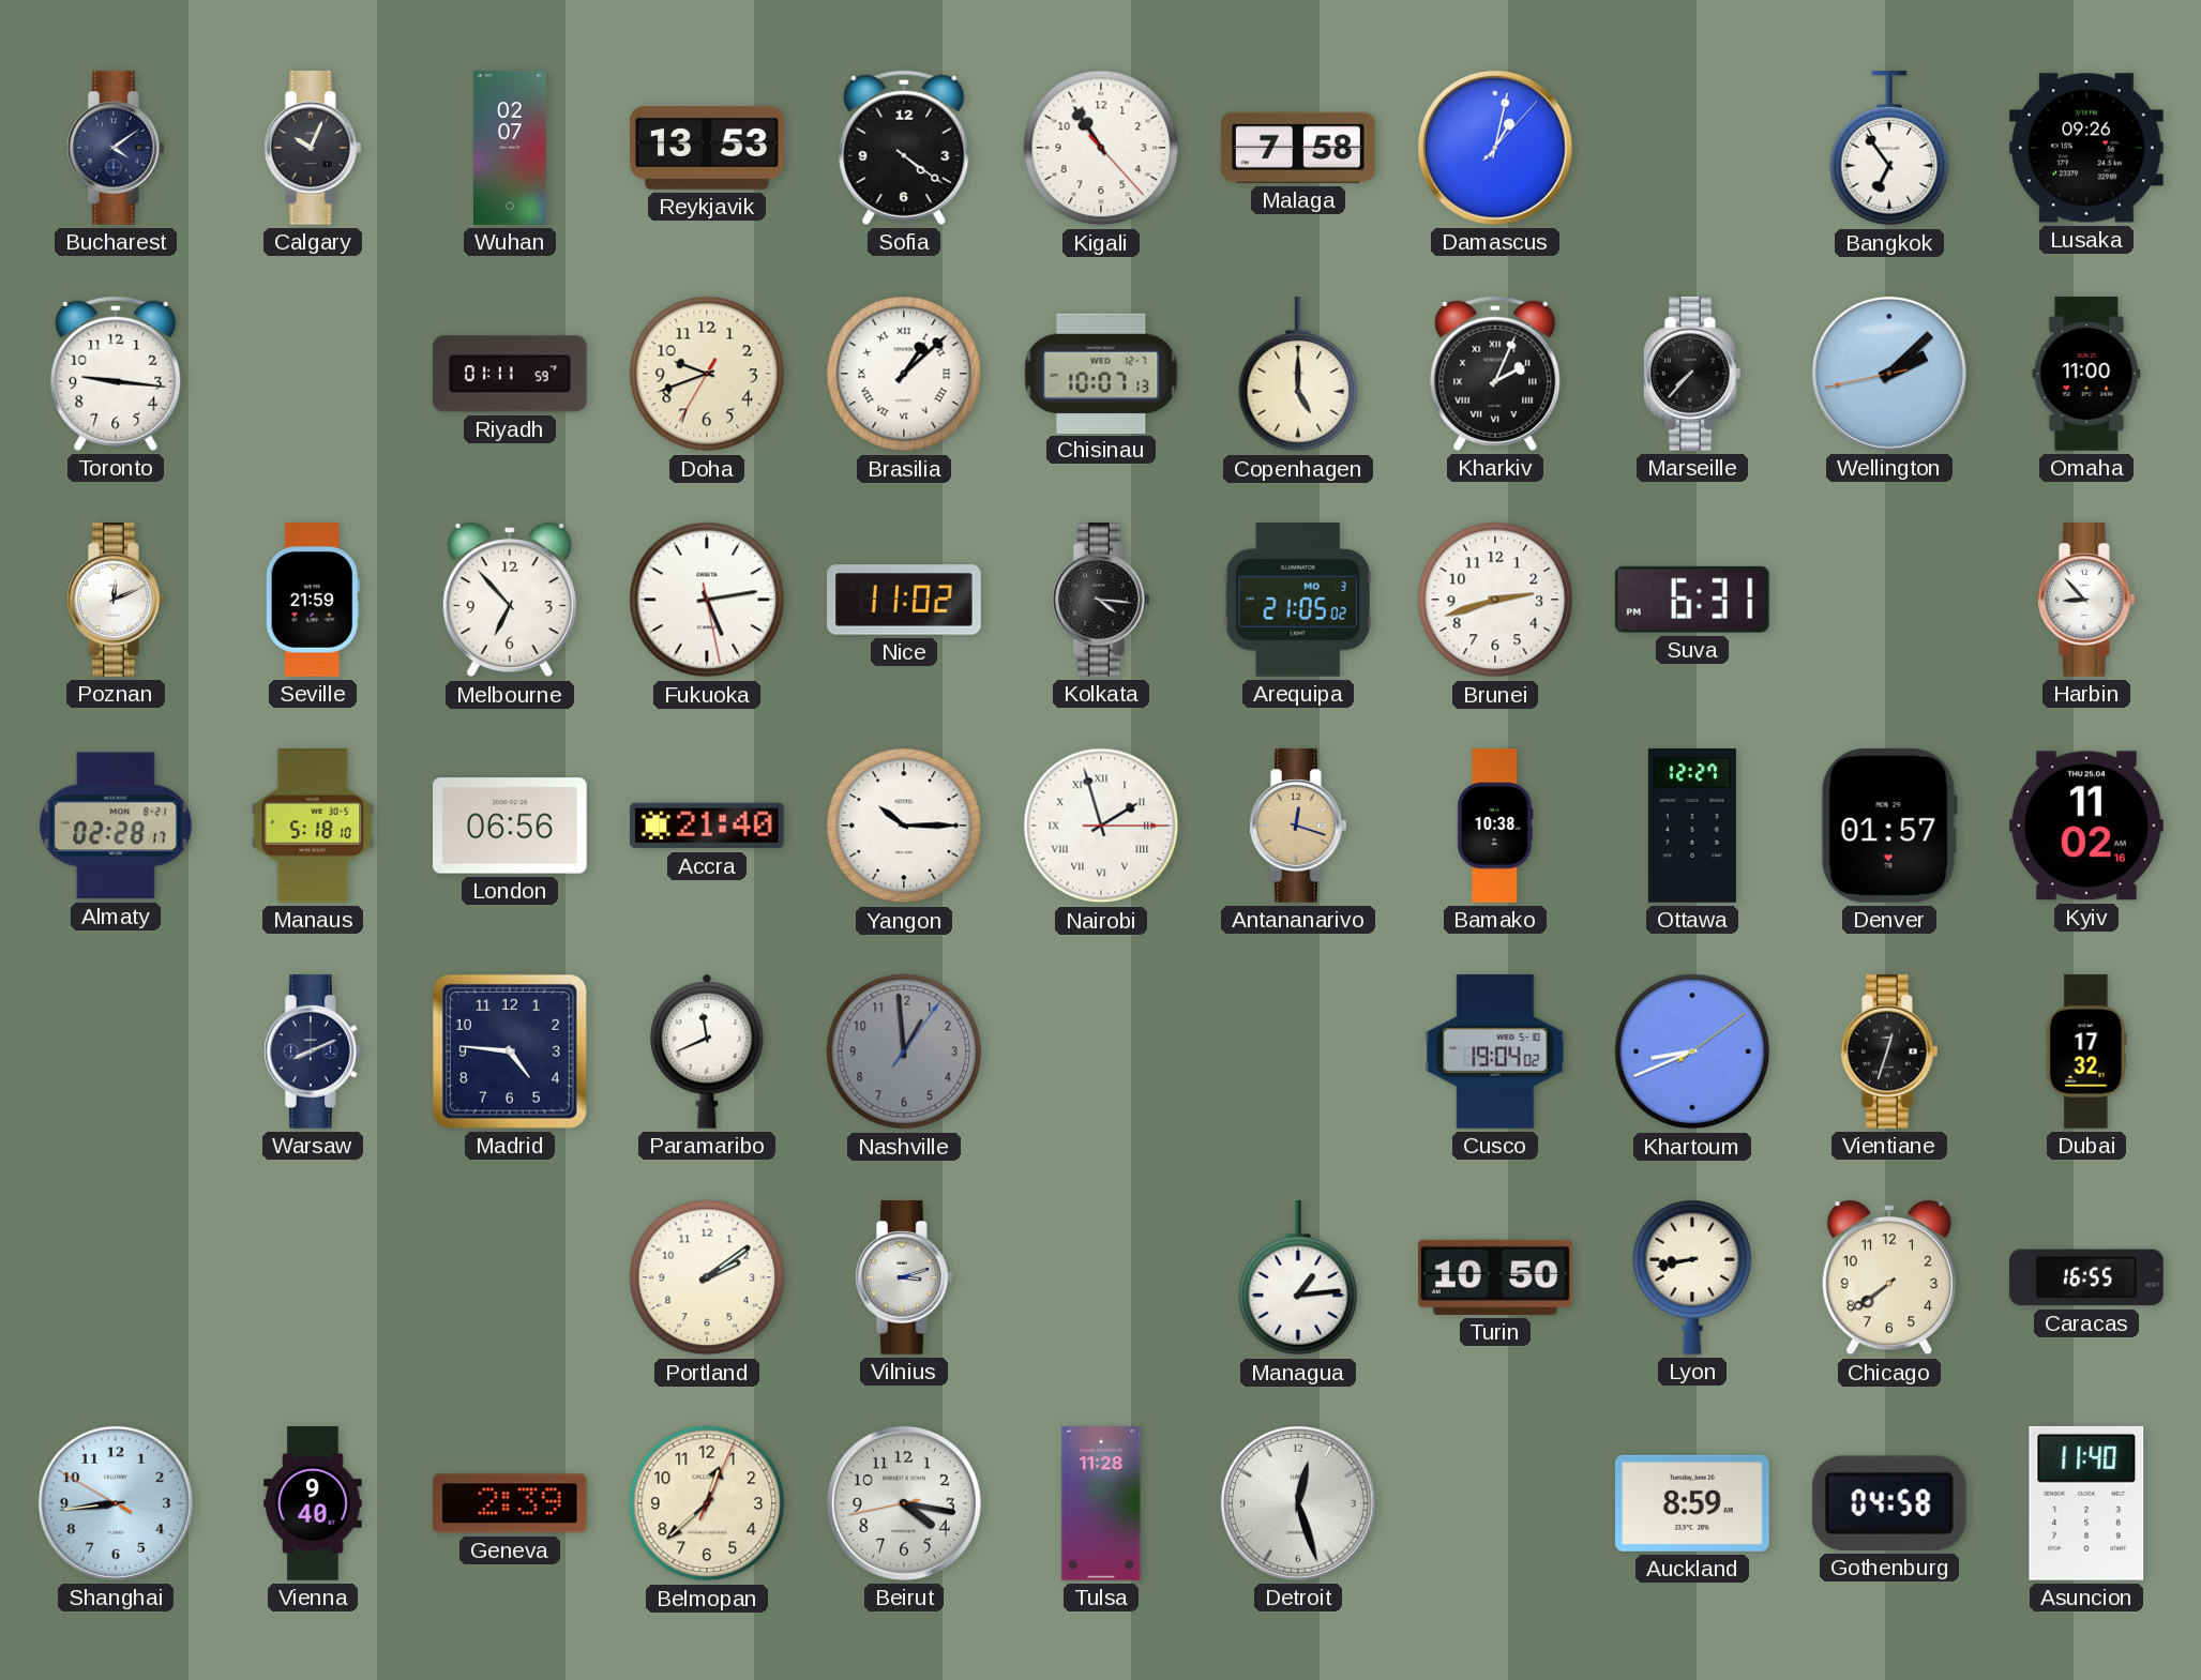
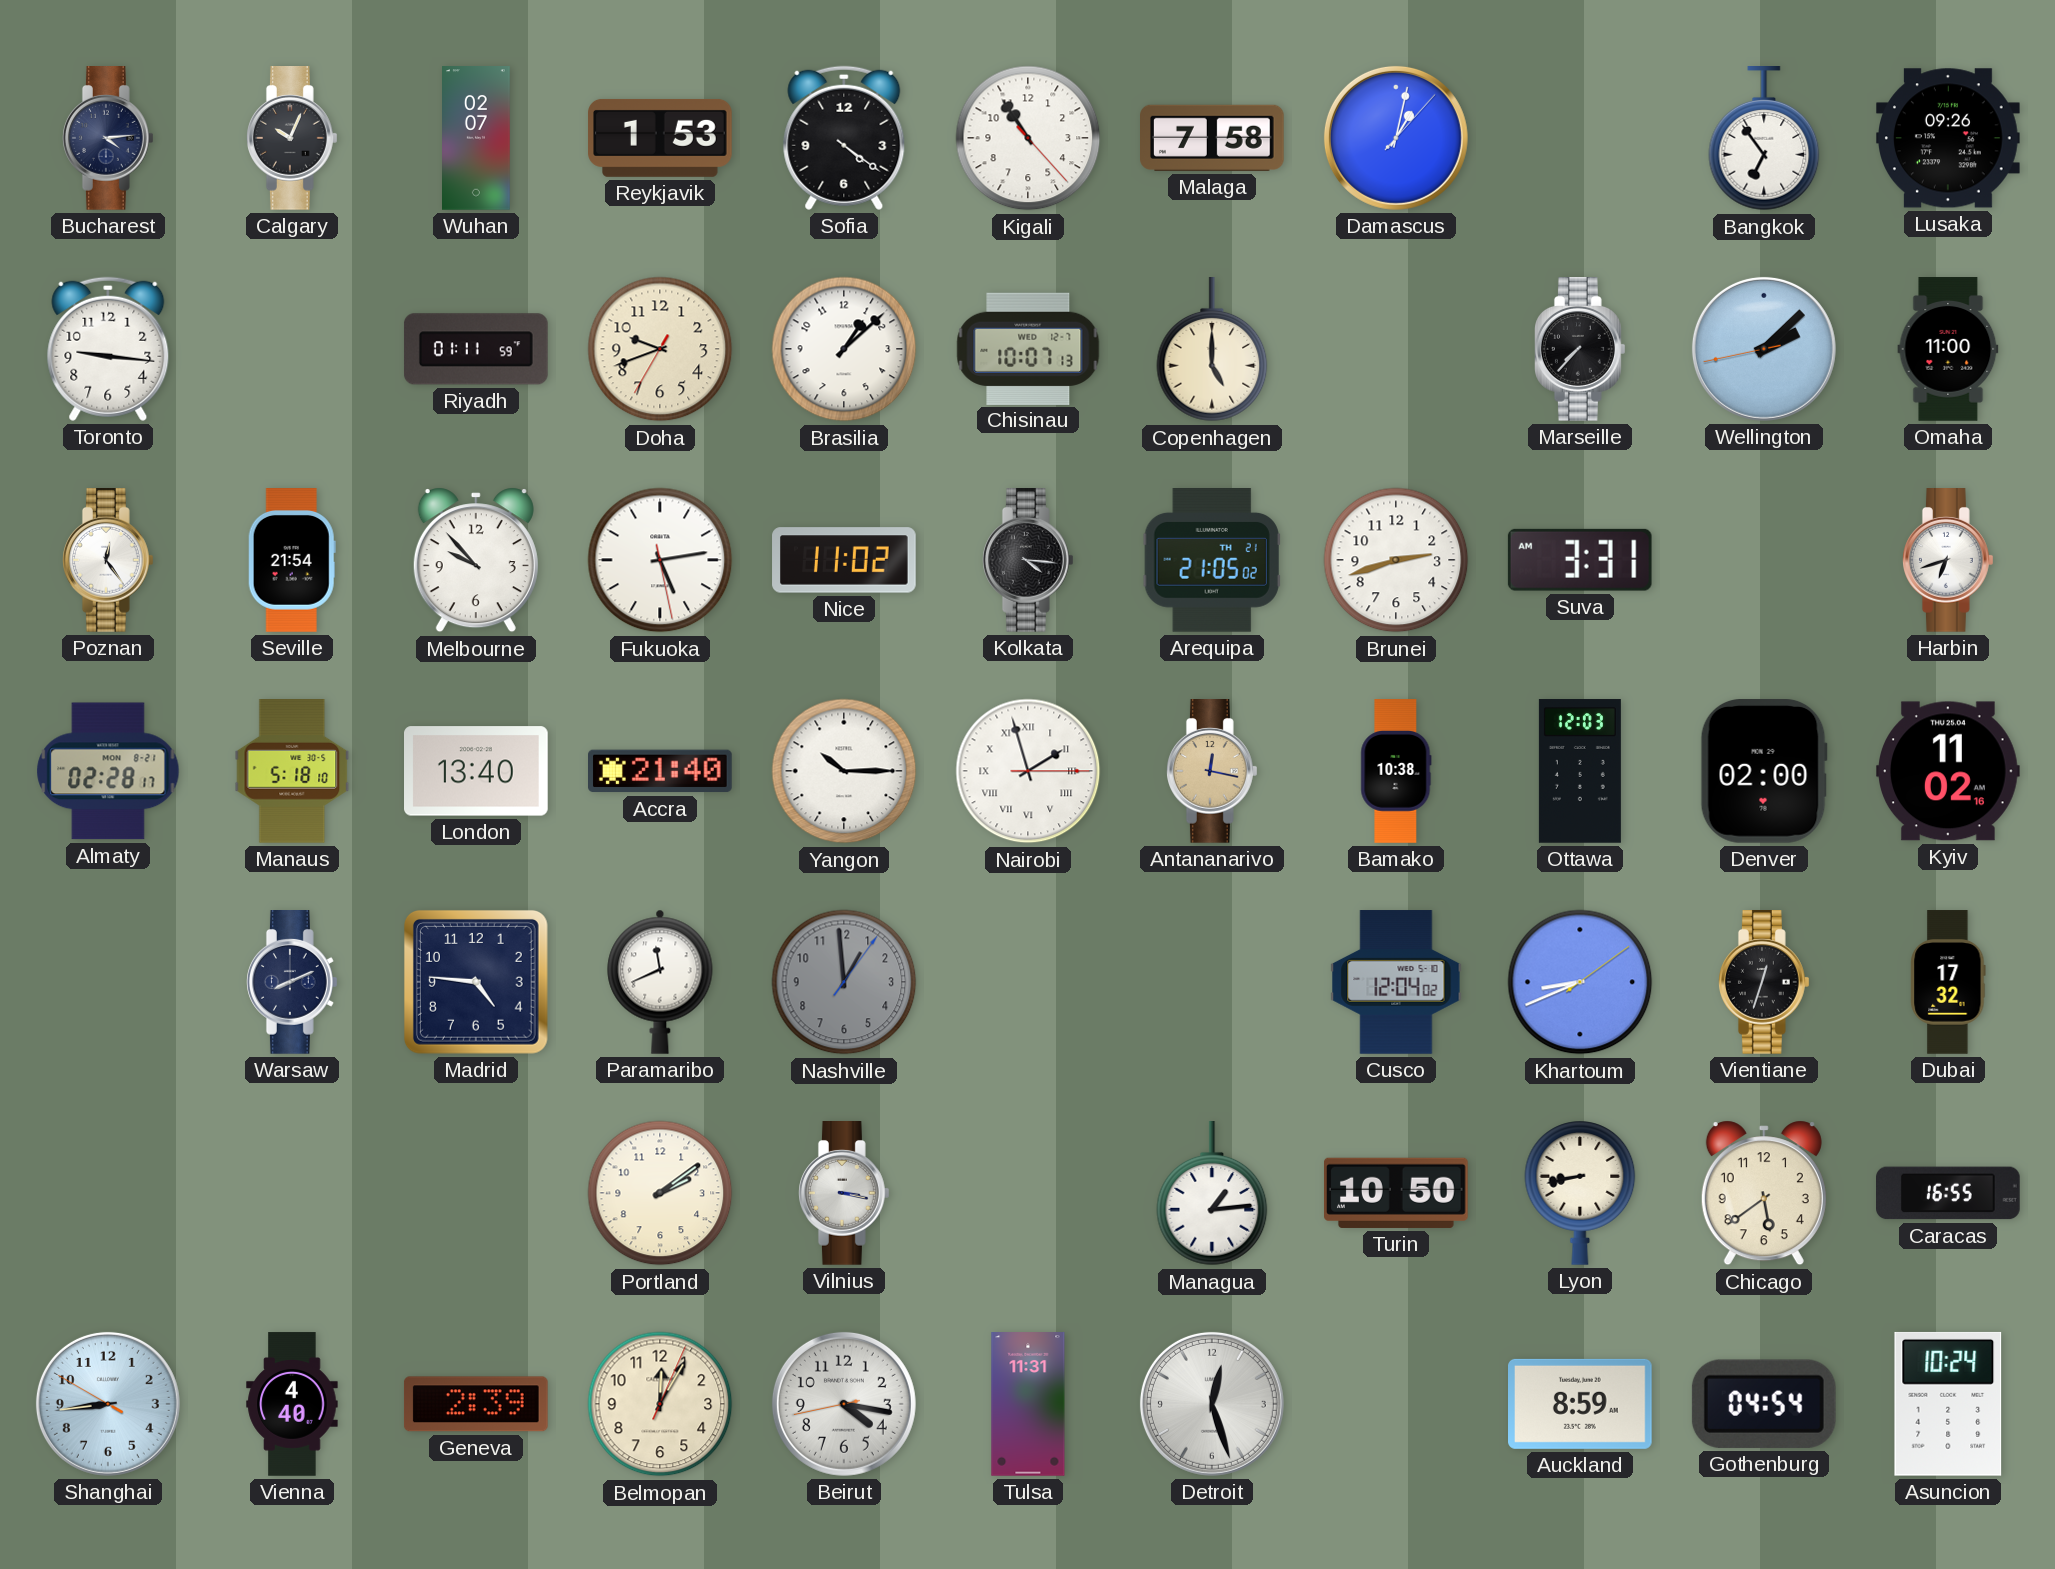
Bucharest: 4:09 -> 4:14
Reykjavik: 13:53 -> 1:53
Brasilia numerals: Roman -> Arabic
Kharkiv: 2:04 -> none
Poznan: 12:11 -> 12:24
Seville: 21:59 -> 21:54
Melbourne: 6:53 -> 9:53
Arequipa date: MO 3 -> TH 21
Suva: 6:31 -> 3:31
Harbin: 8:53 -> 6:42
London: 06:56 -> 13:40
Antananarivo: 12:18 -> 12:17
Ottawa: 12:27 -> 12:03
Denver: 01:57 -> 02:00
Cusco: 19:04 -> 12:04
Vilnius: 3:12 -> 3:17
Chicago: 7:39 -> 5:39
Vienna: 9:40 -> 4:40
Belmopan: 12:38 -> 12:05
Tulsa: 11:28 -> 11:31
Gothenburg: 04:58 -> 04:54
Asuncion: 11:40 -> 10:24
